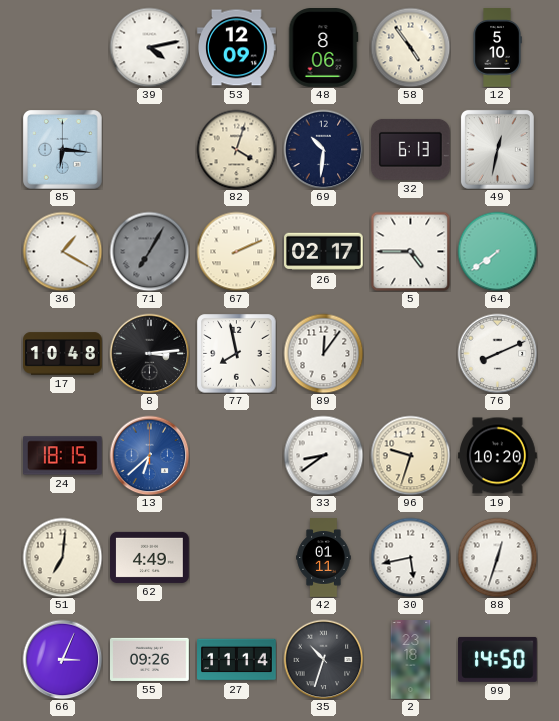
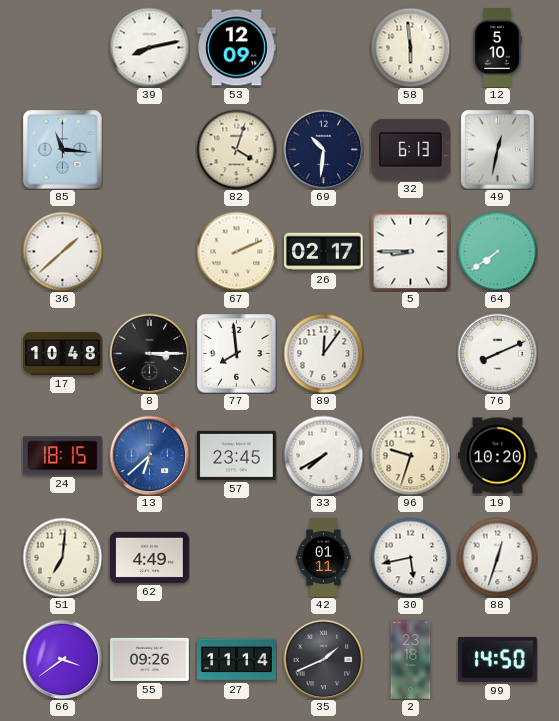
39: 4:13 -> 8:13
48: 8:06 -> none
58: 4:54 -> 5:59
85: 6:16 -> 11:16
36: 1:20 -> 1:38
71: 7:05 -> none
5: 4:45 -> 8:45
8: 3:14 -> 3:15
77: 7:58 -> 7:59
57: none -> 23:45
33: 8:39 -> 7:40
66: 3:04 -> 3:39
35: 10:33 -> 1:41
